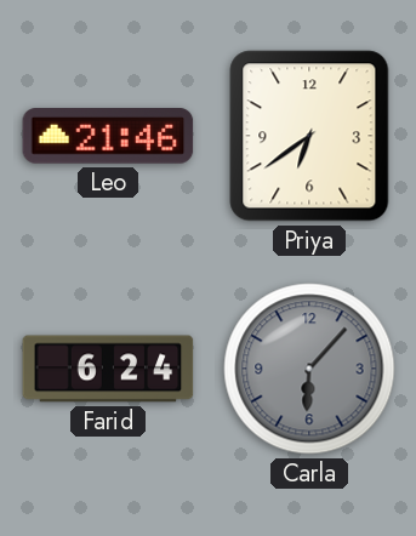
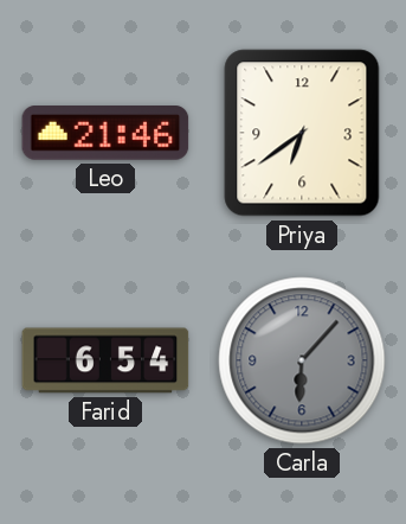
Farid: 6:24 -> 6:54
